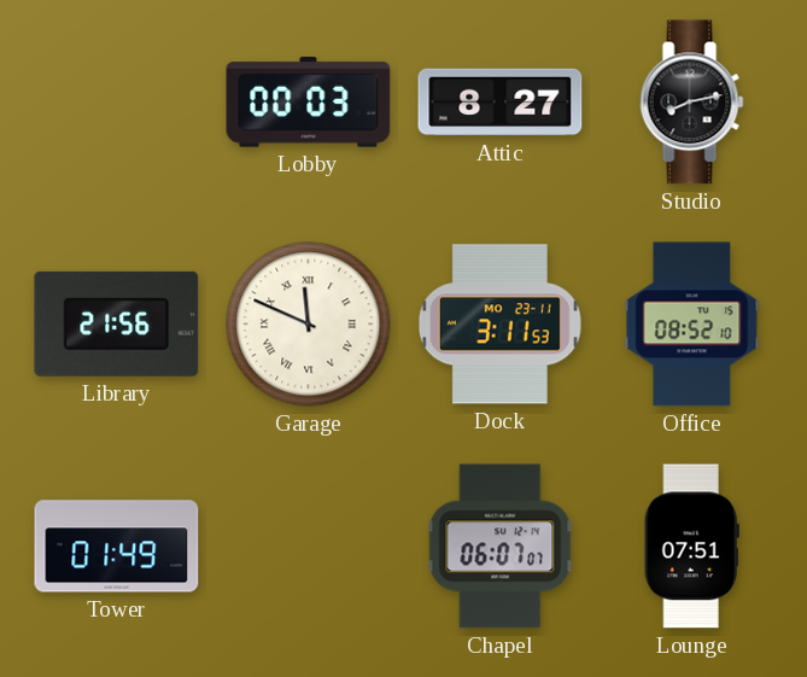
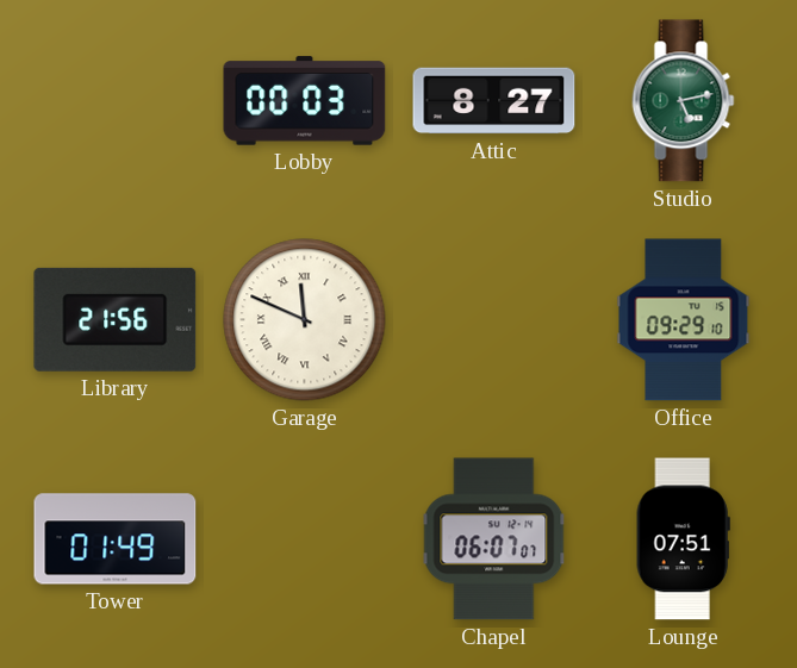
Studio: 8:13 -> 5:13
Studio dial: black -> green
Dock: 3:11 -> none
Office: 08:52 -> 09:29
